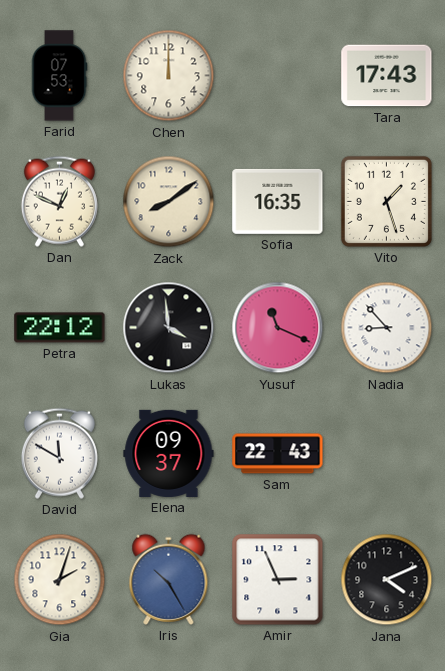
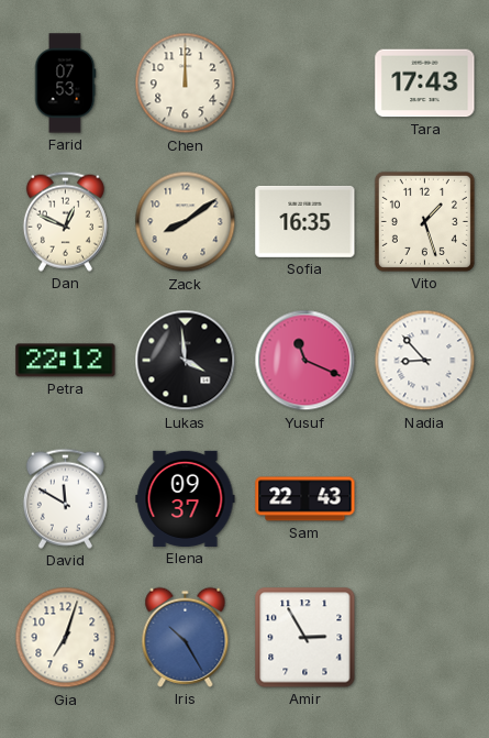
Gia: 2:03 -> 7:03
Amir: 2:56 -> 2:55
Jana: 4:11 -> none
